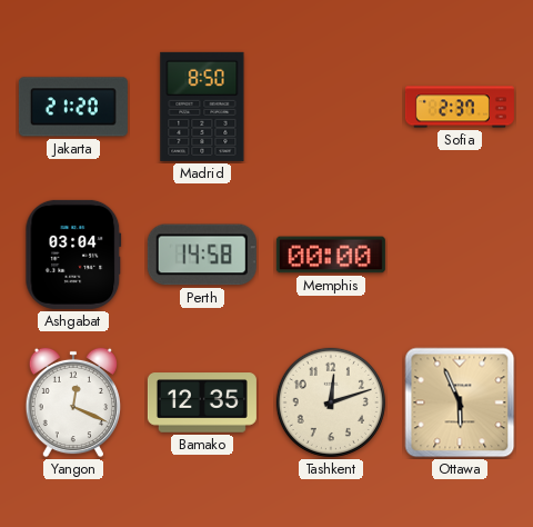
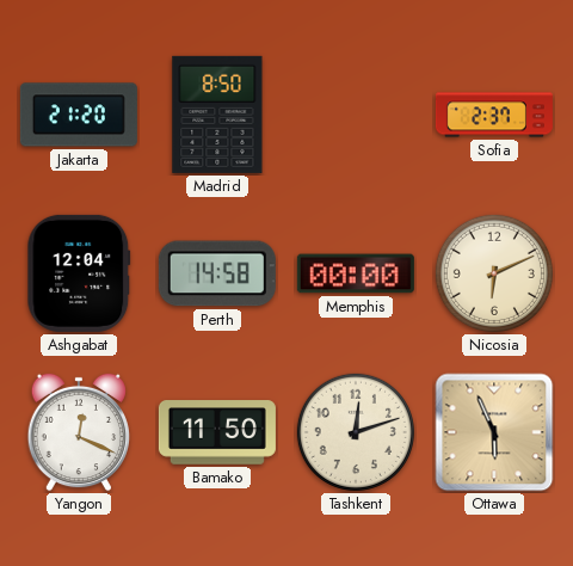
Ashgabat: 03:04 -> 12:04
Nicosia: none -> 6:11
Bamako: 12:35 -> 11:50
